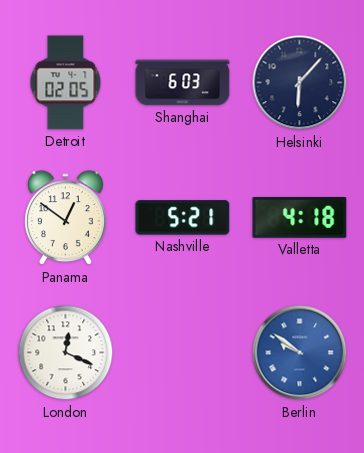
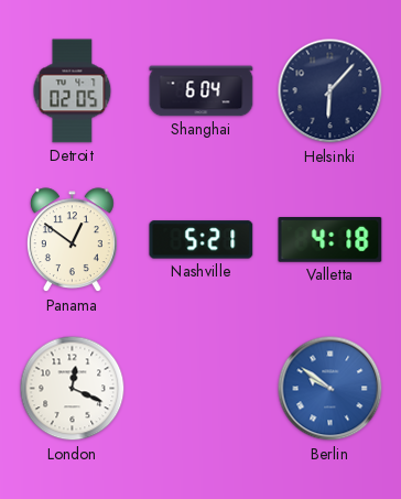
Shanghai: 6:03 -> 6:04
